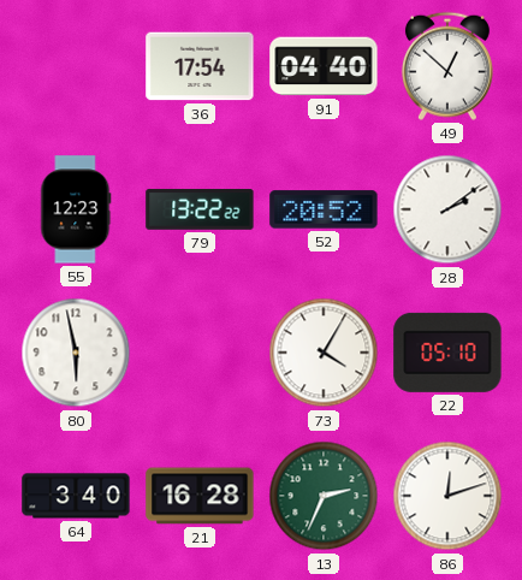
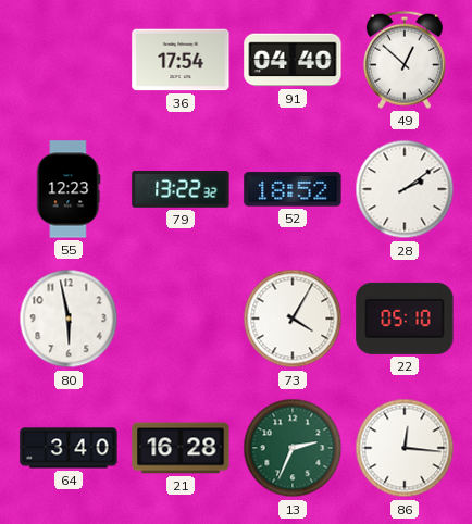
79: 13:22:22 -> 13:22:32
52: 20:52 -> 18:52
86: 12:12 -> 12:16
